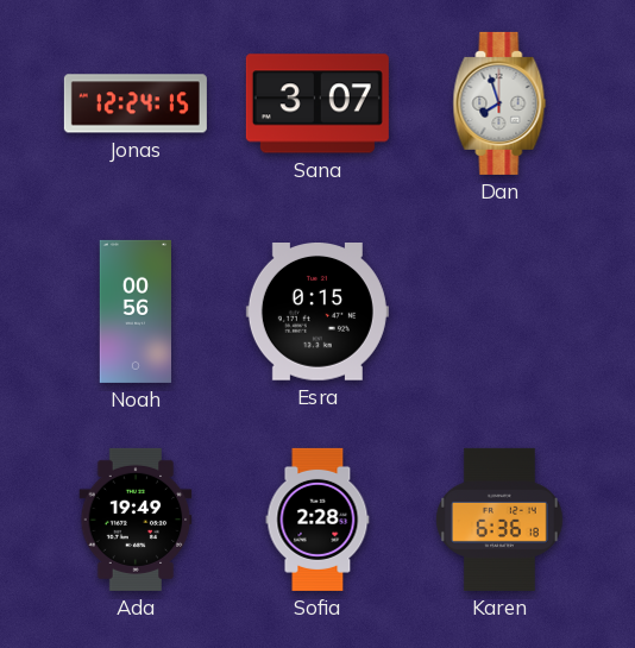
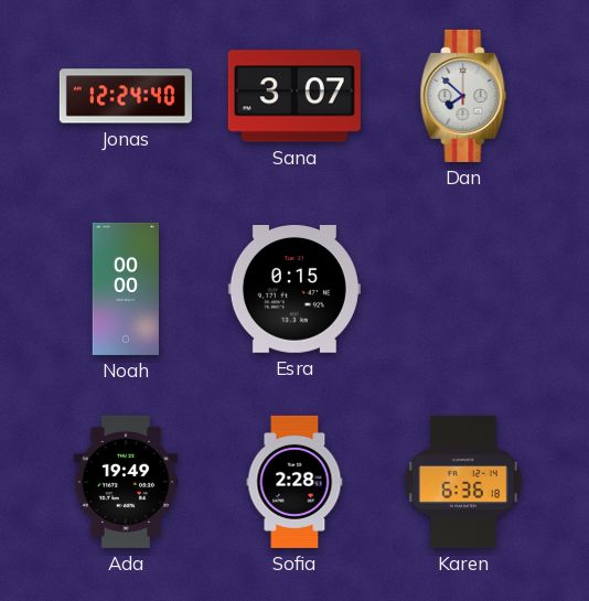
Jonas: 12:24:15 -> 12:24:40
Dan: 7:57 -> 7:52
Noah: 00:56 -> 00:00
